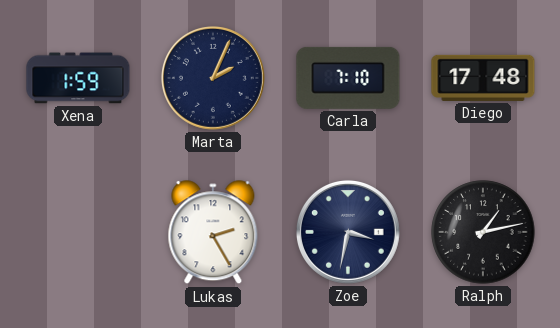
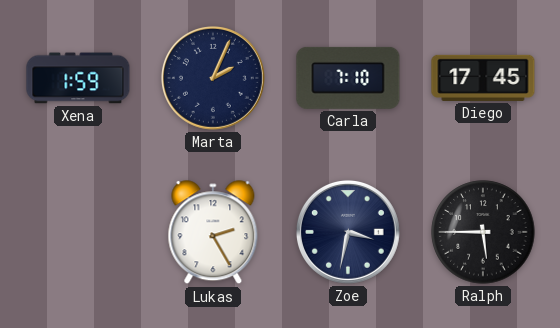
Diego: 17:48 -> 17:45
Ralph: 1:13 -> 5:45
